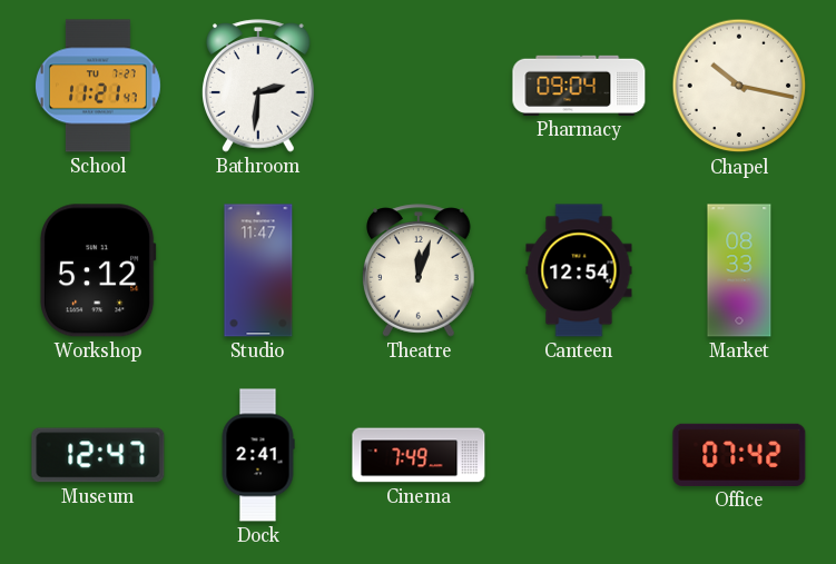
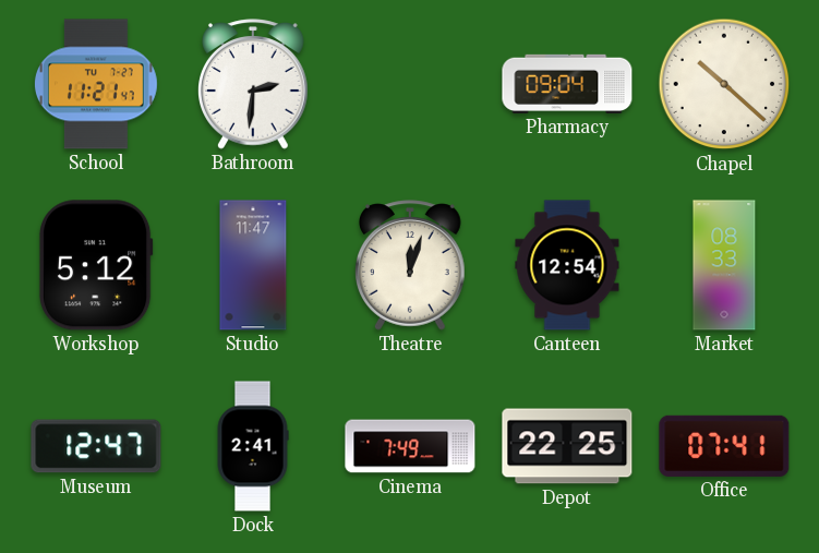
Chapel: 10:17 -> 10:22
Depot: none -> 22:25
Office: 07:42 -> 07:41
